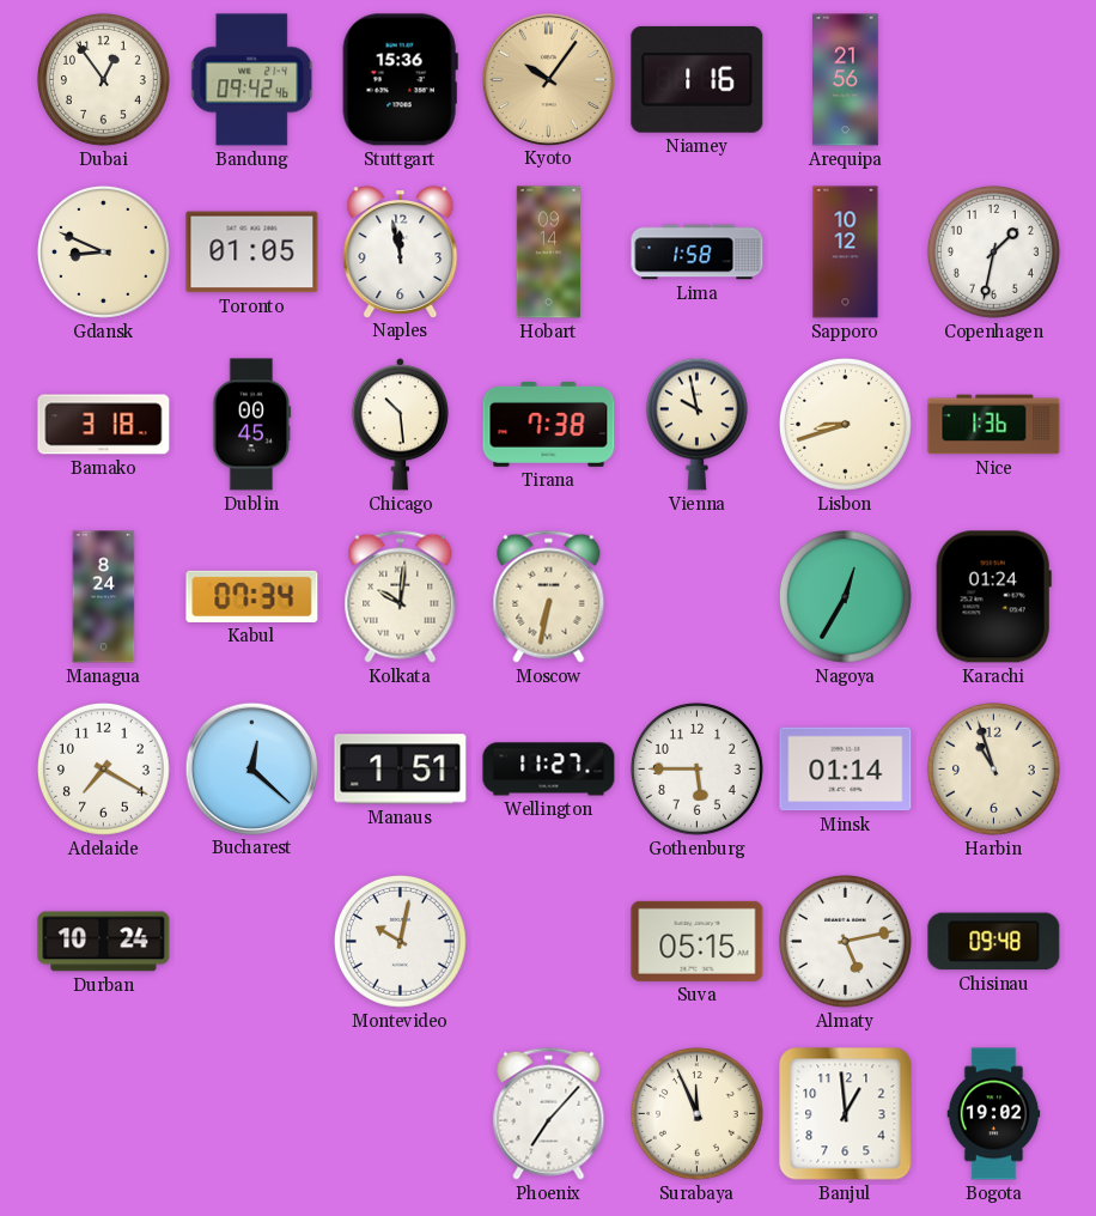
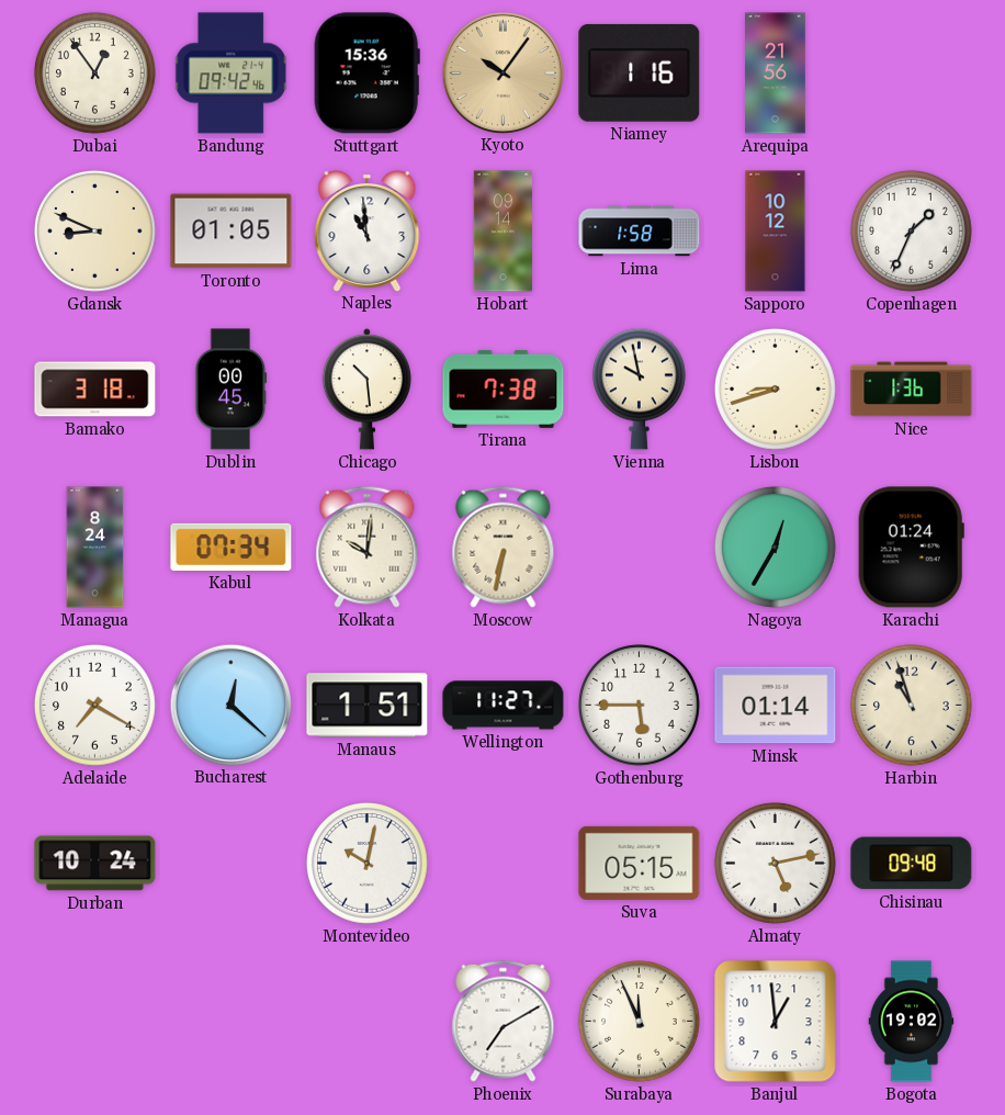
Naples: 11:58 -> 10:59
Copenhagen: 1:32 -> 1:34
Phoenix: 7:07 -> 7:10
